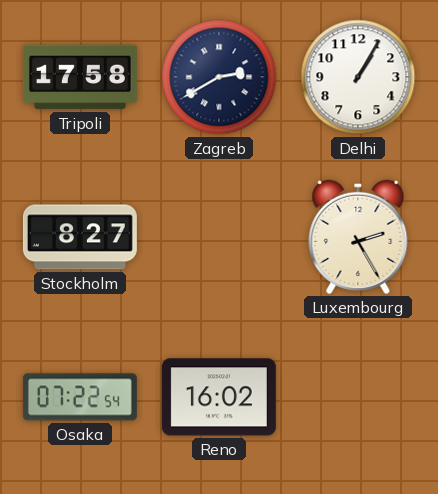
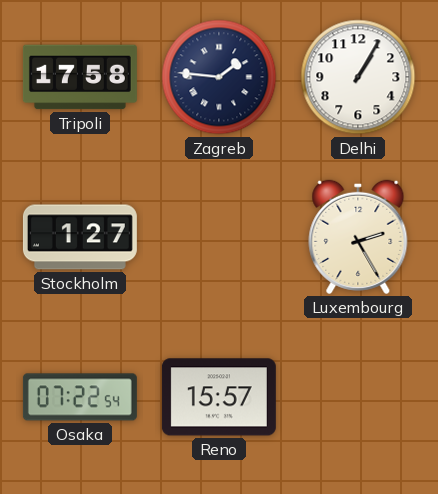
Zagreb: 2:40 -> 1:46
Stockholm: 8:27 -> 1:27
Reno: 16:02 -> 15:57
